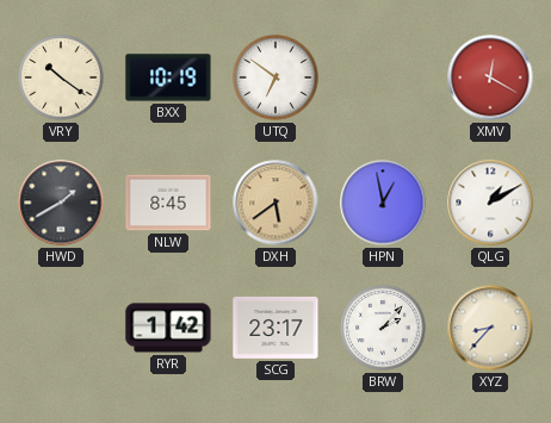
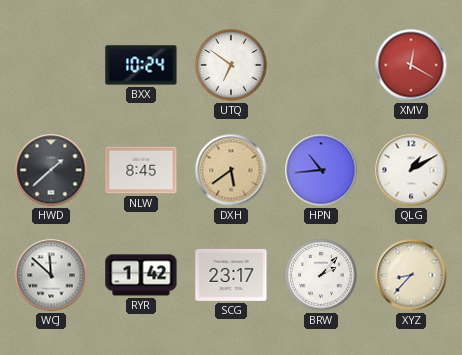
VRY: 10:21 -> none
BXX: 10:19 -> 10:24
HWD: 1:40 -> 1:38
HPN: 12:58 -> 10:44
WCJ: none -> 11:52
